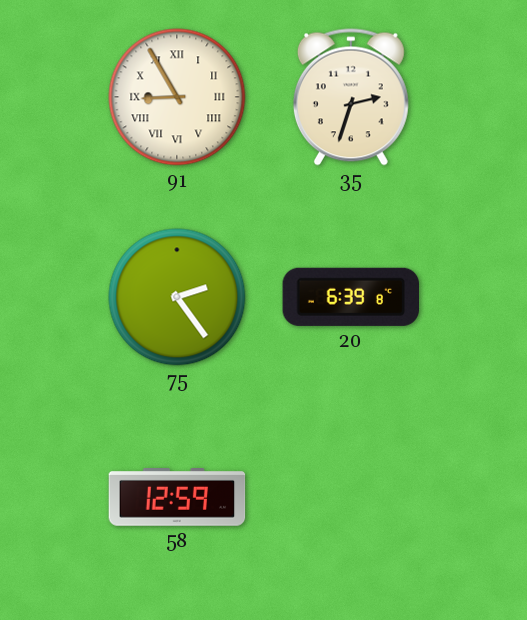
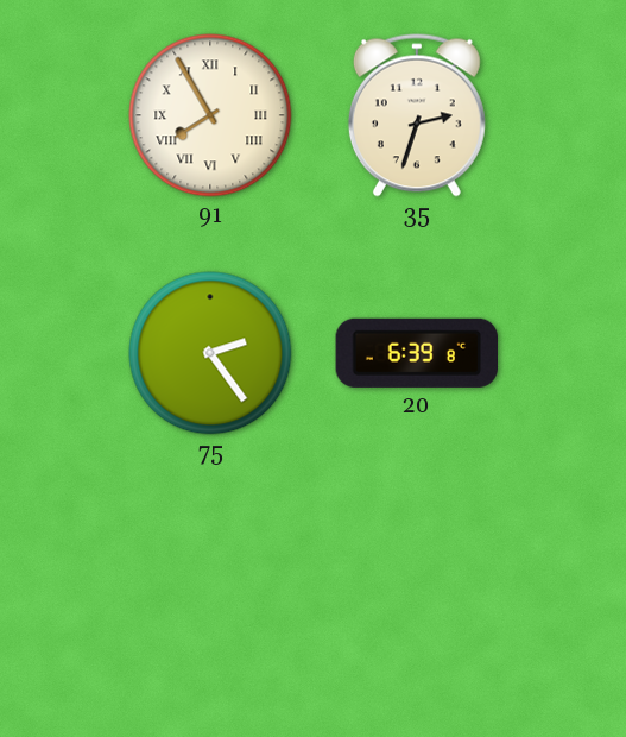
91: 8:55 -> 7:55
58: 12:59 -> none
